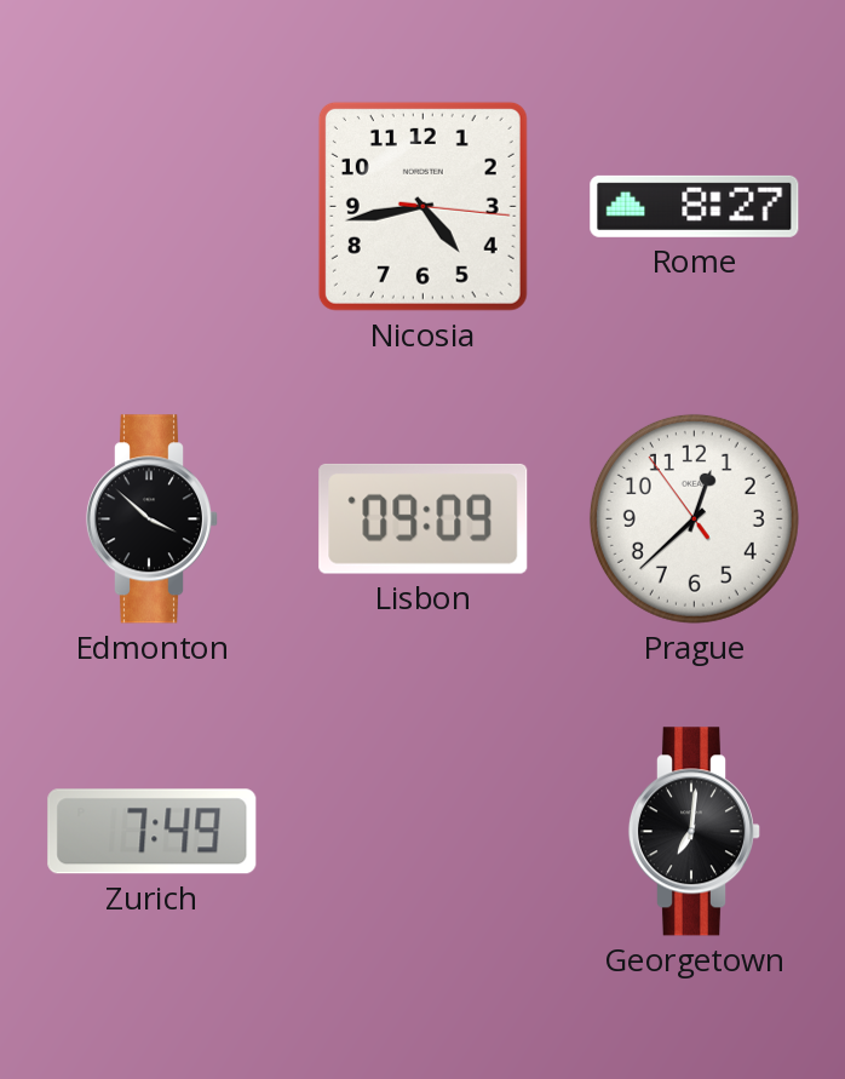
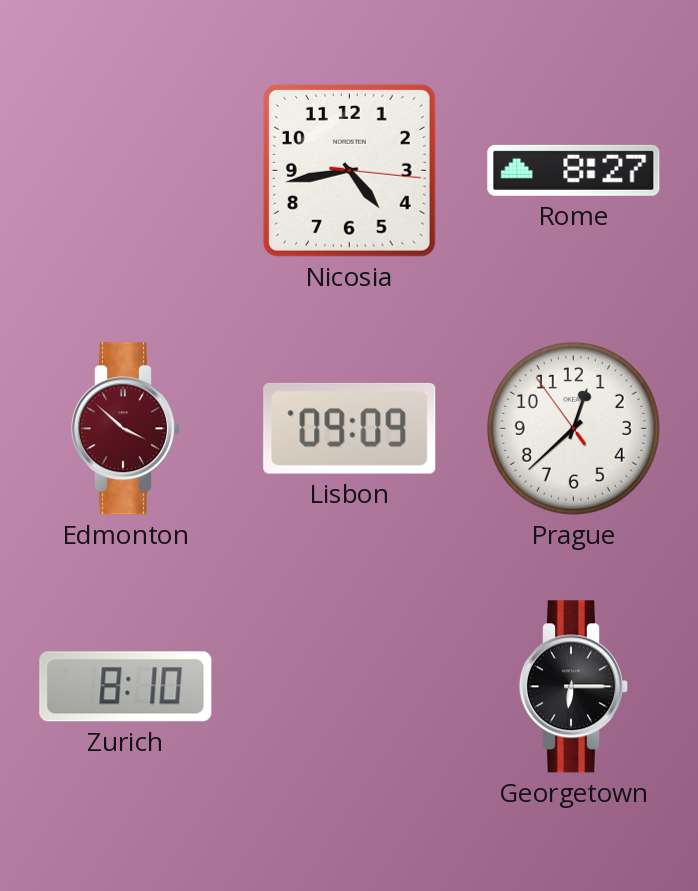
Edmonton dial: black -> burgundy
Zurich: 7:49 -> 8:10
Georgetown: 7:01 -> 6:15
